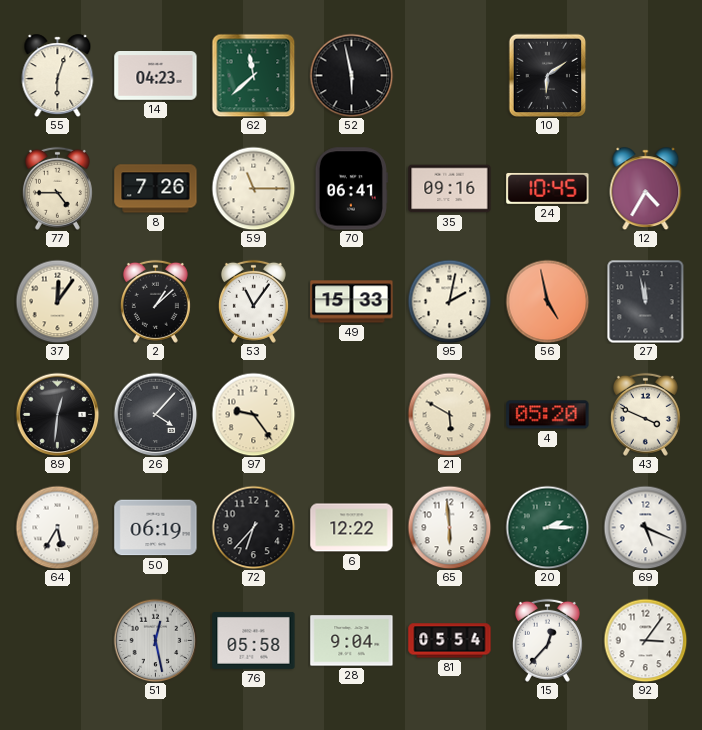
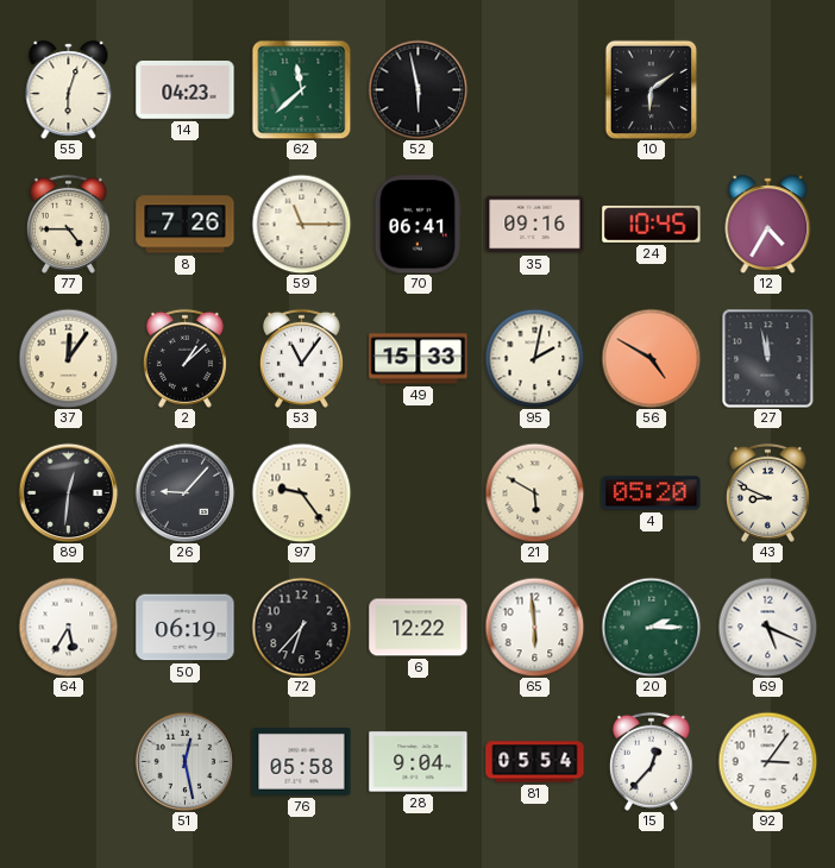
56: 4:58 -> 4:50
26: 4:07 -> 9:07
43: 3:49 -> 8:49
